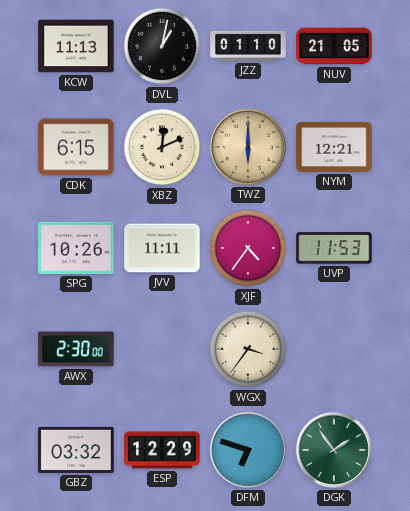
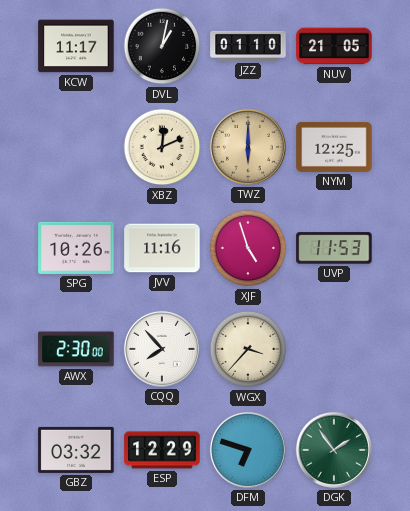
KCW: 11:13 -> 11:17
CDK: 6:15 -> none
NYM: 12:21 -> 12:25
JVV: 11:11 -> 11:16
XJF: 4:36 -> 4:57
CQQ: none -> 7:53
WGX: 3:36 -> 3:37
